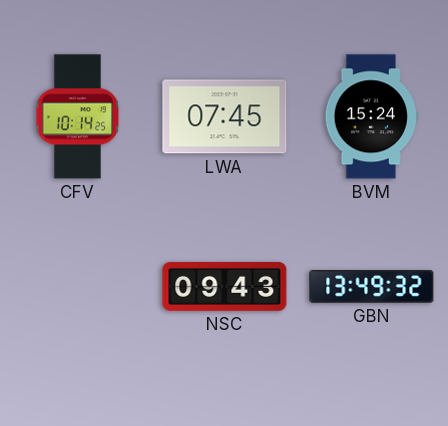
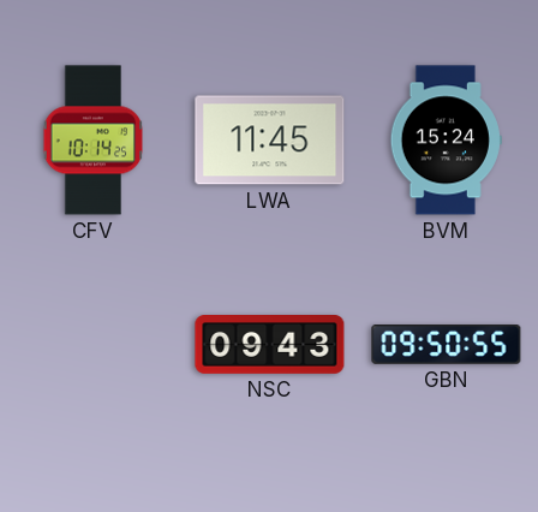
LWA: 07:45 -> 11:45
GBN: 13:49 -> 09:50
